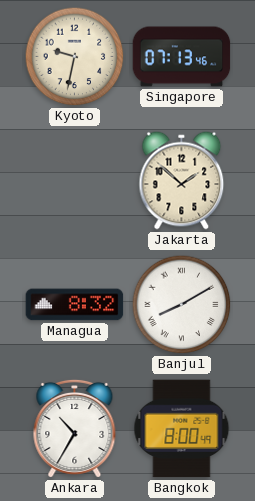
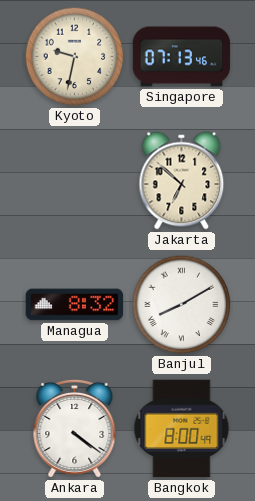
Jakarta: 1:52 -> 6:52
Ankara: 10:35 -> 4:21
